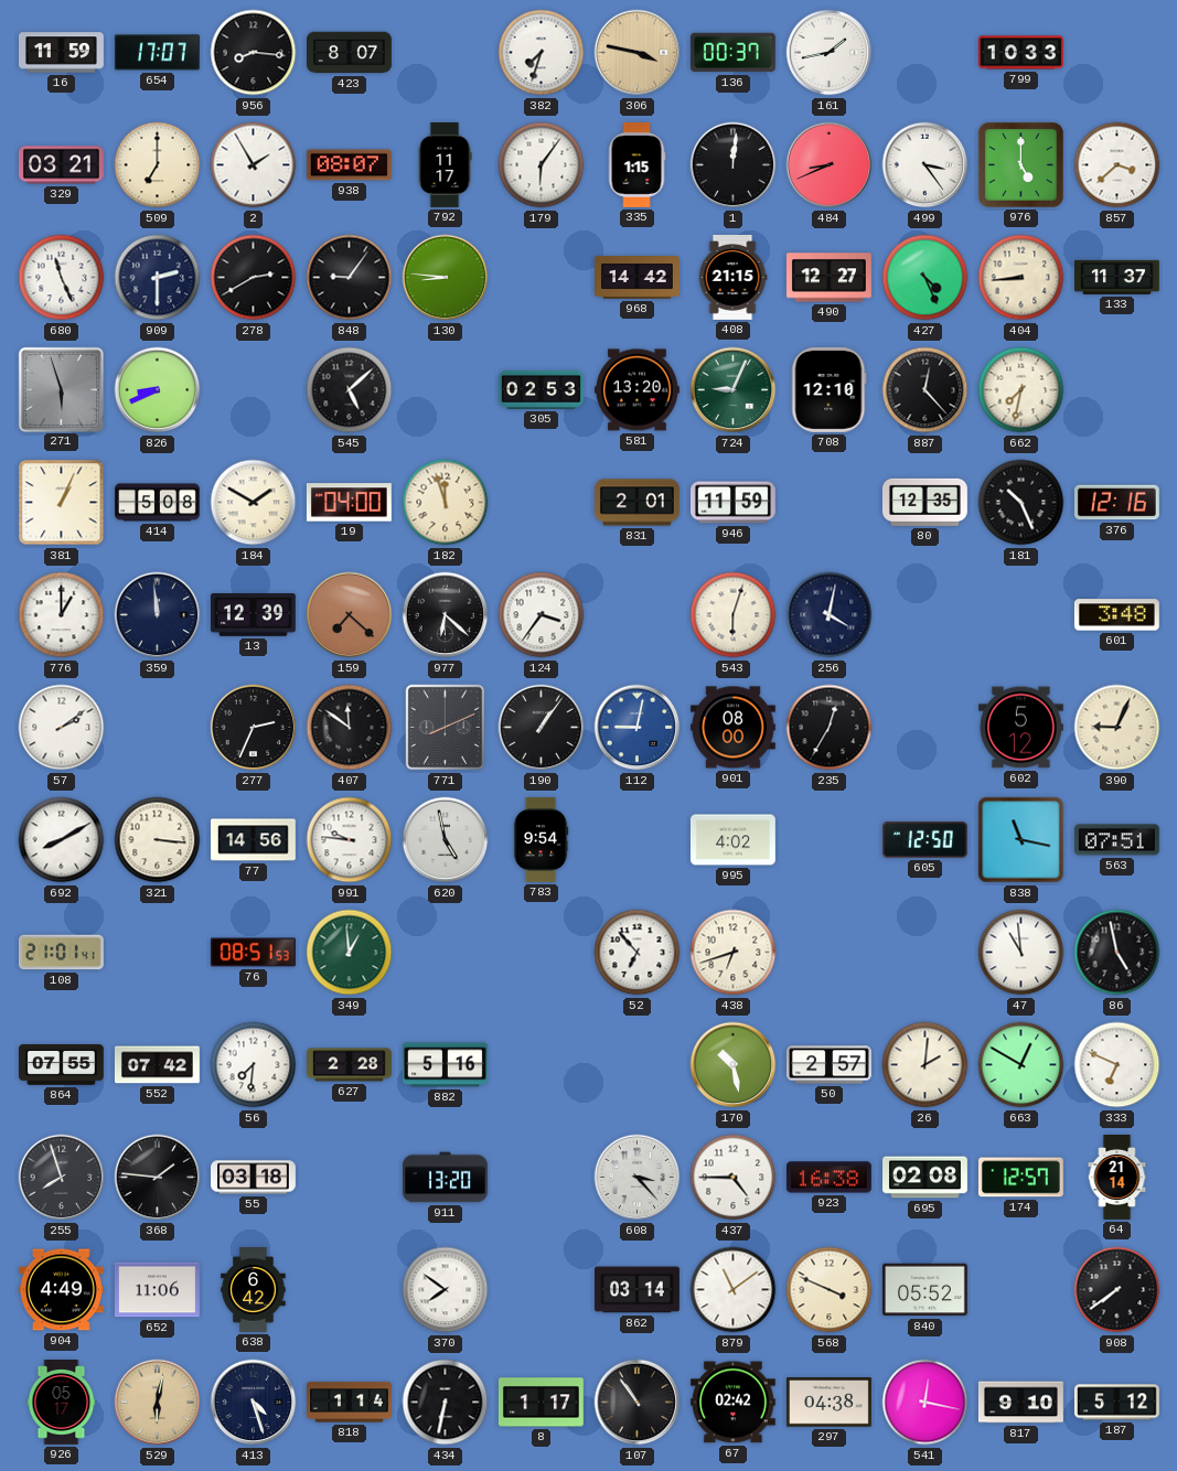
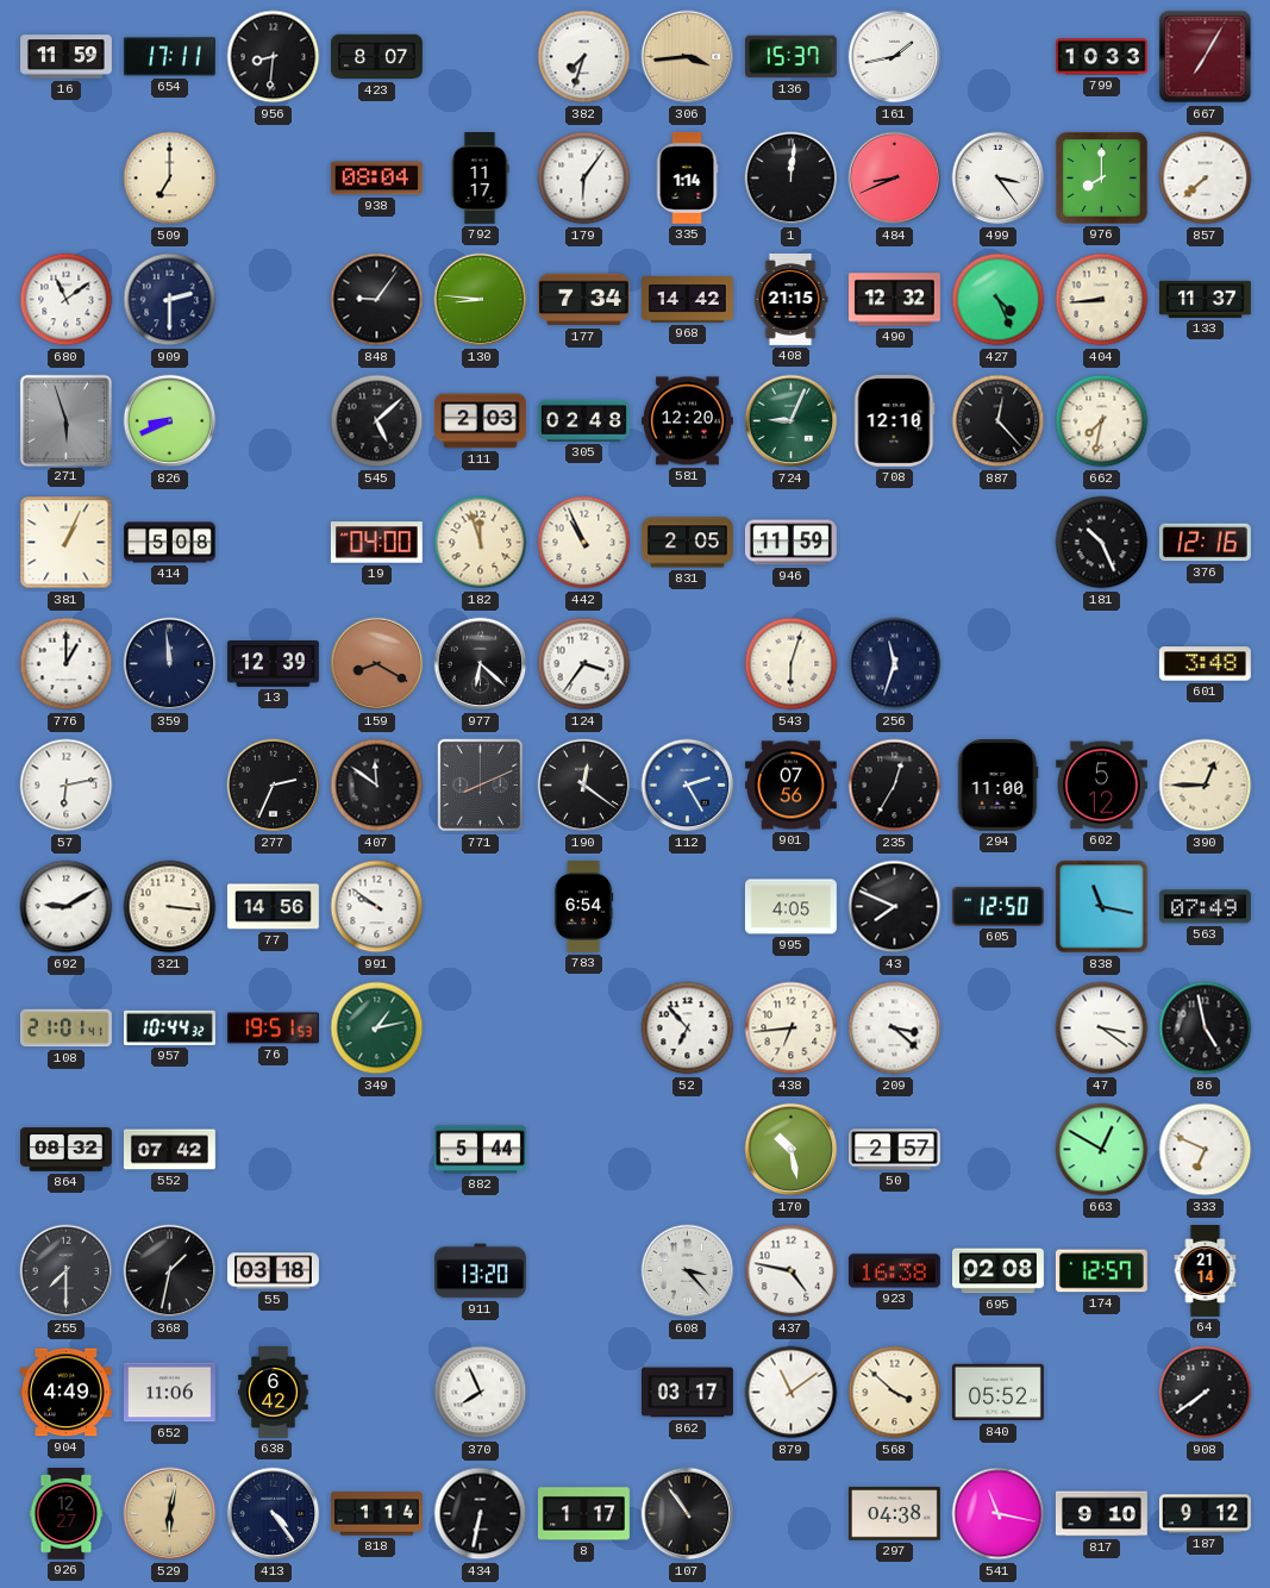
654: 17:07 -> 17:11
956: 8:16 -> 8:31
306: 3:47 -> 3:44
136: 00:37 -> 15:37
667: none -> 7:05
329: 03:21 -> none
2: 1:55 -> none
938: 08:07 -> 08:04
335: 1:15 -> 1:14
976: 5:00 -> 8:00
857: 3:38 -> 7:38
680: 11:26 -> 11:09
278: 2:40 -> none
177: none -> 7:34
490: 12:27 -> 12:32
111: none -> 2:03
305: 02:53 -> 02:48
581: 13:20 -> 12:20
184: 1:50 -> none
442: none -> 10:56
831: 2:01 -> 2:05
80: 12:35 -> none
159: 7:22 -> 8:20
256: 4:02 -> 11:33
57: 2:09 -> 6:13
190: 1:06 -> 12:21
112: 9:02 -> 2:25
901: 08:00 -> 07:56
294: none -> 11:00
390: 9:04 -> 12:45
692: 8:10 -> 9:10
991: 9:46 -> 9:51
620: 4:58 -> none
783: 9:54 -> 6:54
995: 4:02 -> 4:05
43: none -> 7:49
563: 07:51 -> 07:49
957: none -> 10:44
76: 08:51 -> 19:51
349: 12:59 -> 1:13
438: 6:42 -> 6:44
209: none -> 3:22
47: 10:59 -> 3:21
864: 07:55 -> 08:32
56: 7:31 -> none
627: 2:28 -> none
882: 5:16 -> 5:44
26: 2:01 -> none
255: 7:57 -> 7:30
368: 1:46 -> 1:32
437: 4:45 -> 4:47
370: 7:51 -> 7:56
862: 03:14 -> 03:17
568: 3:49 -> 3:52
926: 05:17 -> 12:27
413: 4:27 -> 4:24
67: 02:42 -> none
541: 12:17 -> 11:17
187: 5:12 -> 9:12
